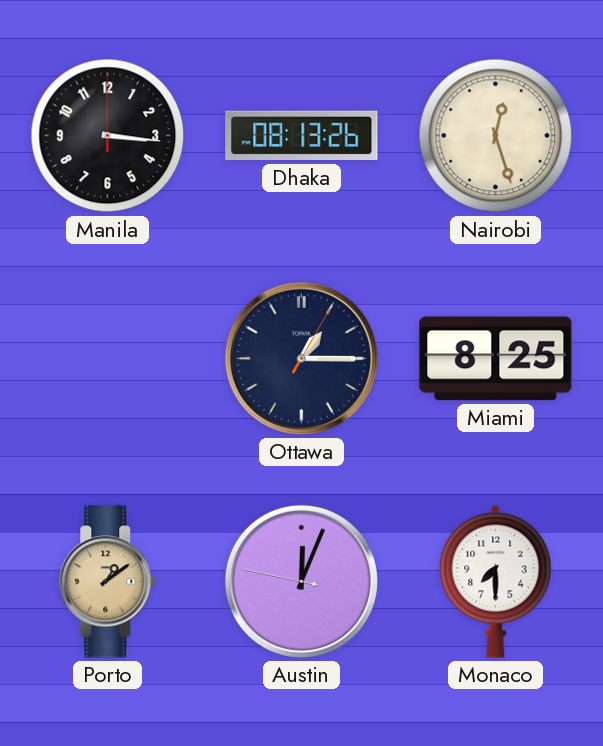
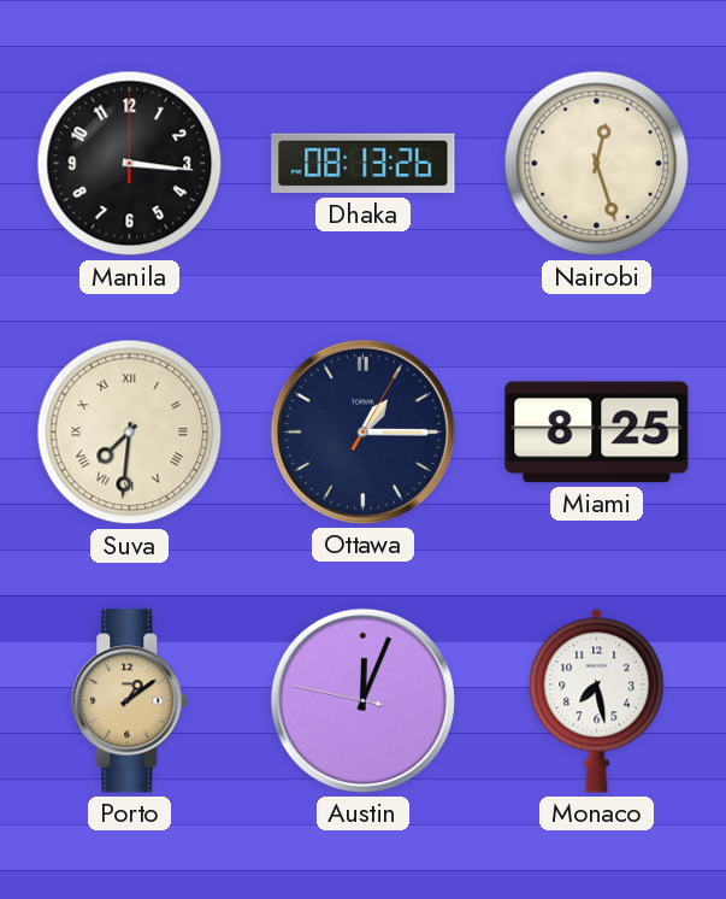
Suva: none -> 7:31
Monaco: 7:30 -> 7:28
